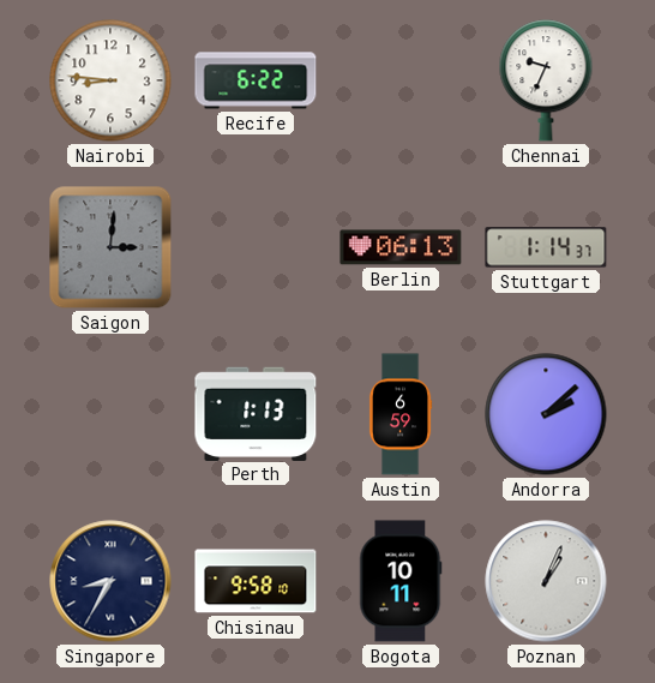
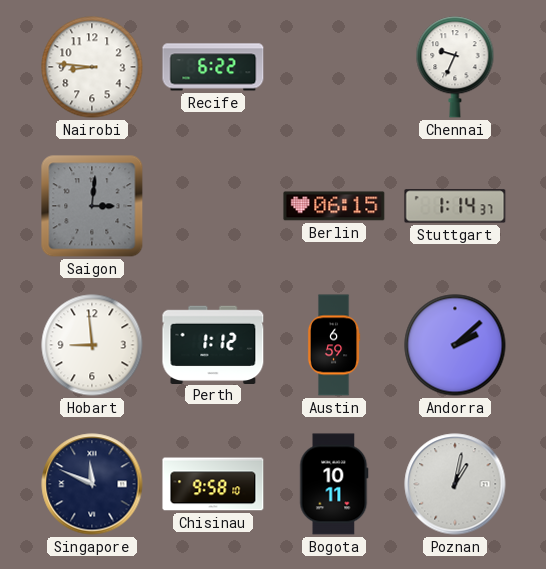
Berlin: 06:13 -> 06:15
Hobart: none -> 8:59
Perth: 1:13 -> 1:12
Singapore: 8:35 -> 11:49
Poznan: 1:04 -> 1:02
